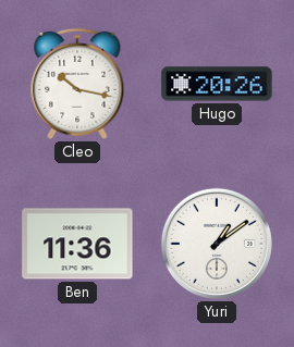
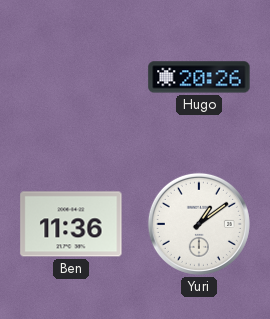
Cleo: 10:17 -> none
